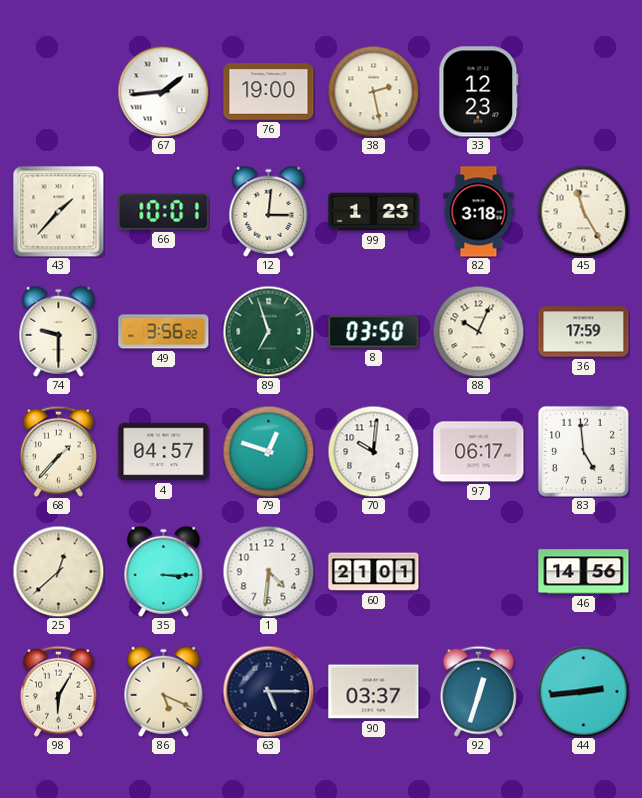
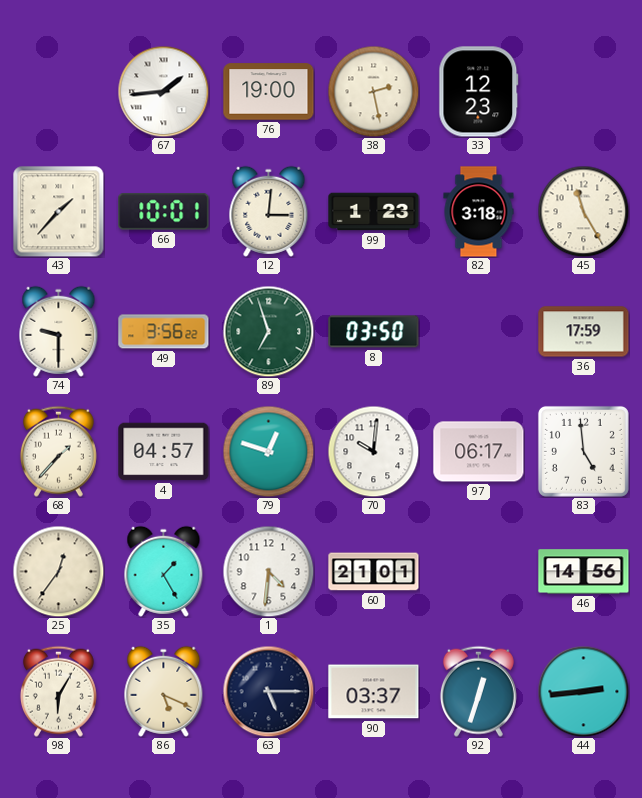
88: 10:04 -> none
25: 12:38 -> 12:36
35: 3:15 -> 1:25
